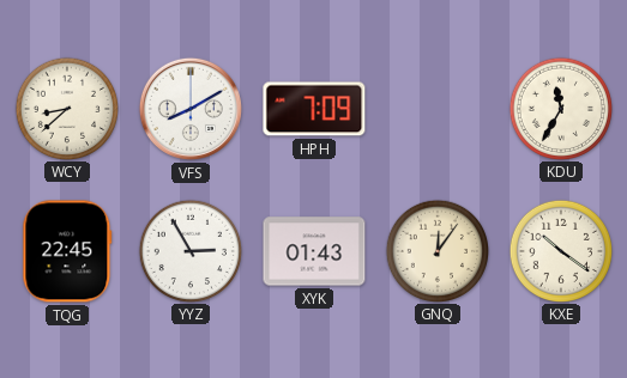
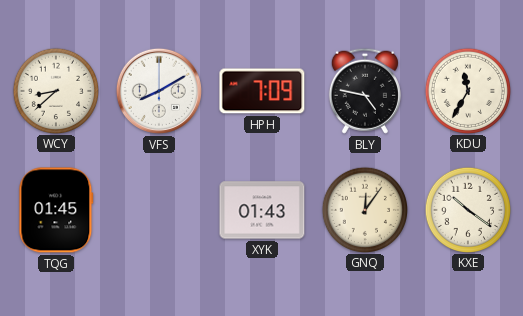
BLY: none -> 4:47
TQG: 22:45 -> 01:45
YYZ: 2:55 -> none
